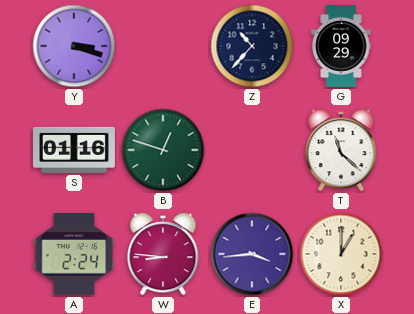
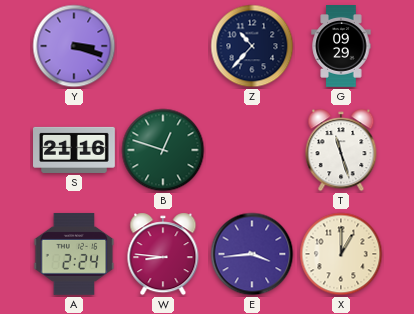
S: 01:16 -> 21:16
T: 11:22 -> 11:27
